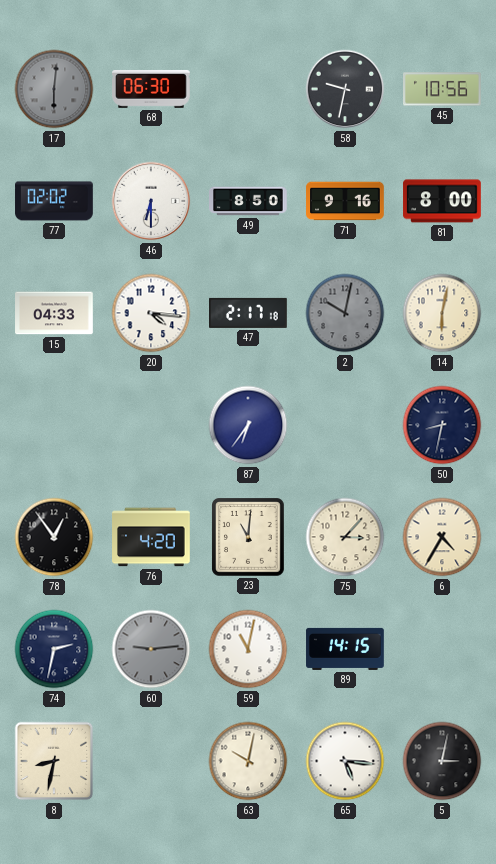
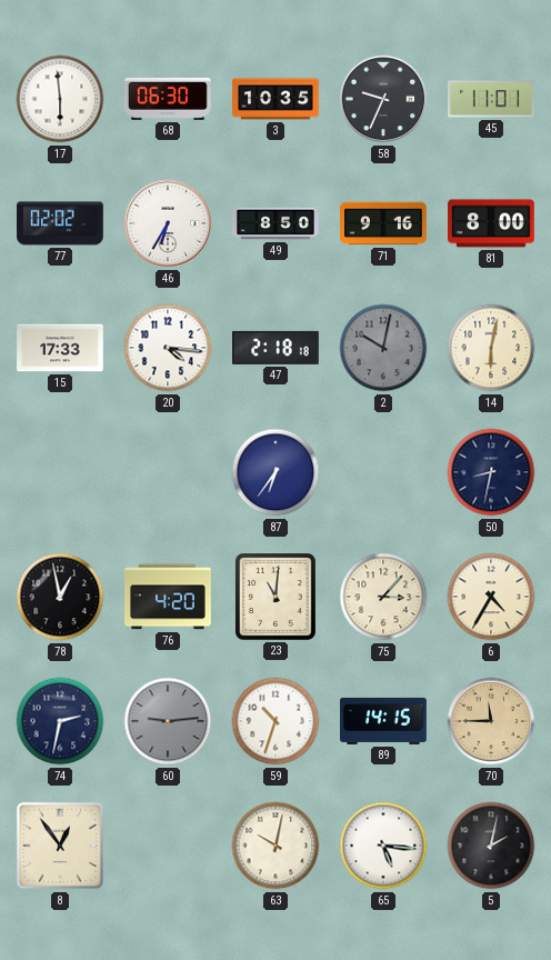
17: 6:01 -> 5:59
17 dial: grey -> white
3: none -> 10:35
58: 9:32 -> 9:34
45: 10:56 -> 11:01
46: 6:30 -> 6:35
15: 04:33 -> 17:33
47: 2:17 -> 2:18
78: 12:54 -> 12:58
59: 11:02 -> 10:33
70: none -> 11:45
8: 8:32 -> 12:54
5: 3:02 -> 2:02
